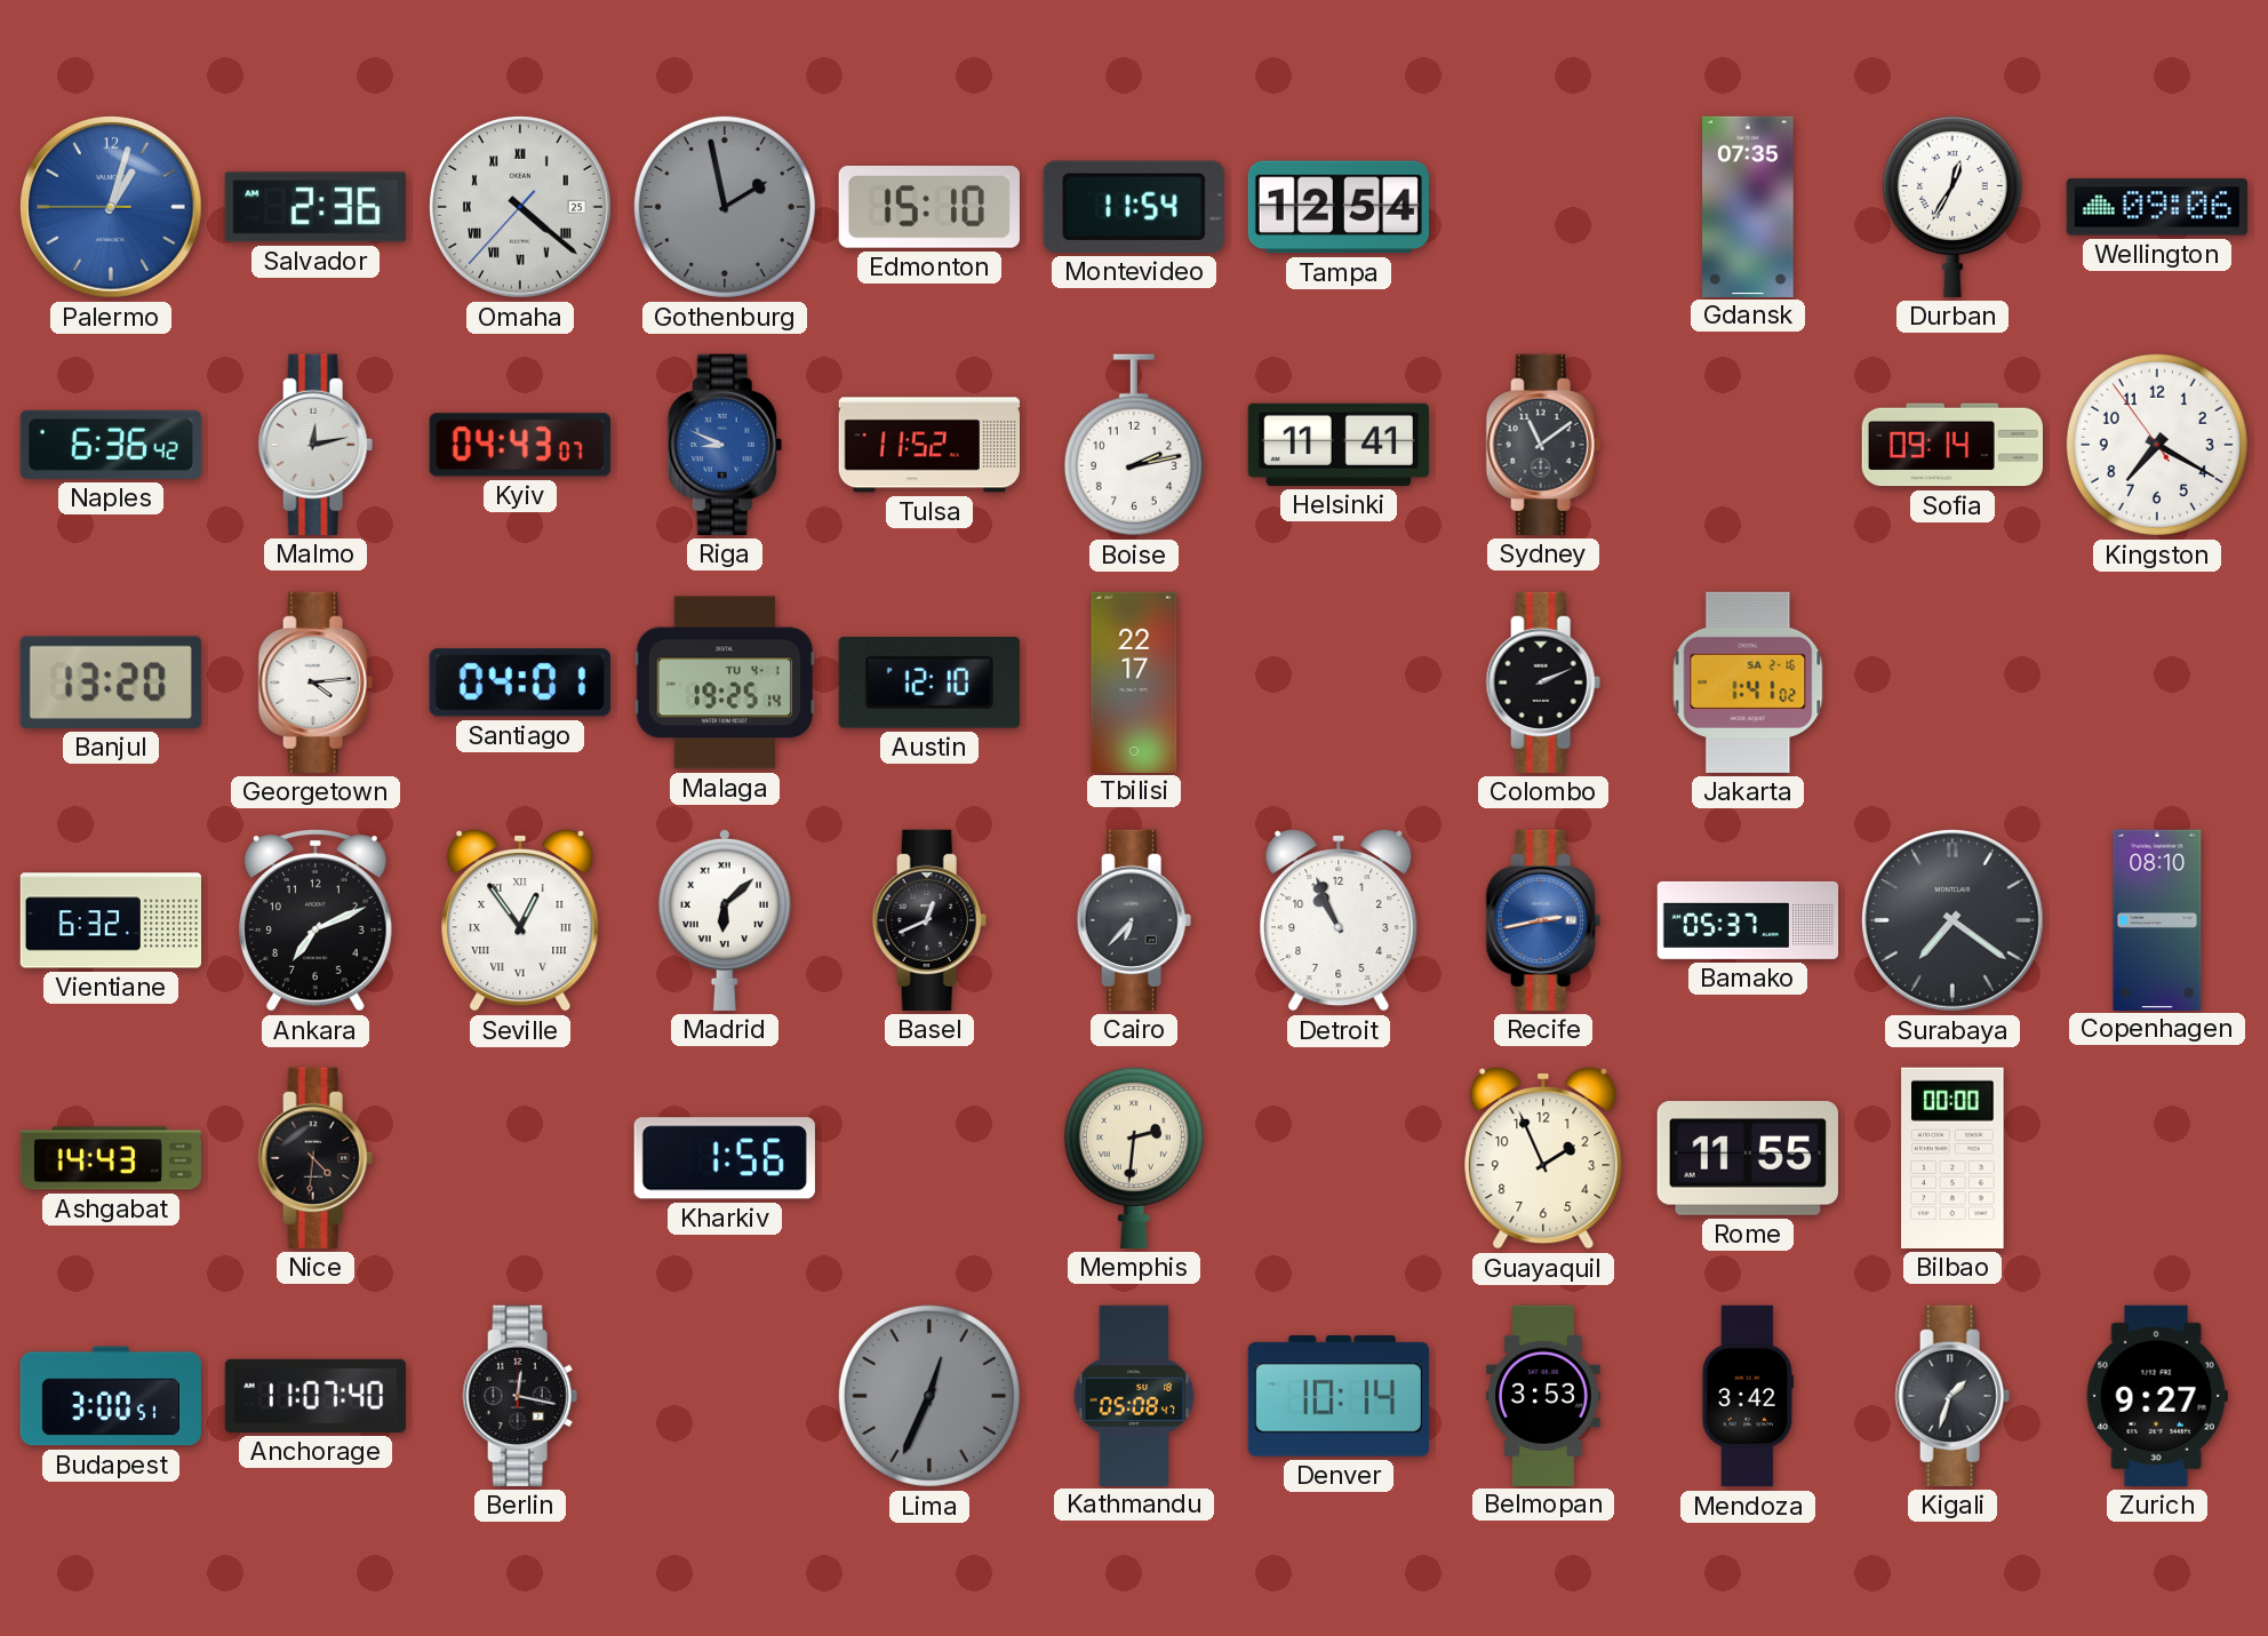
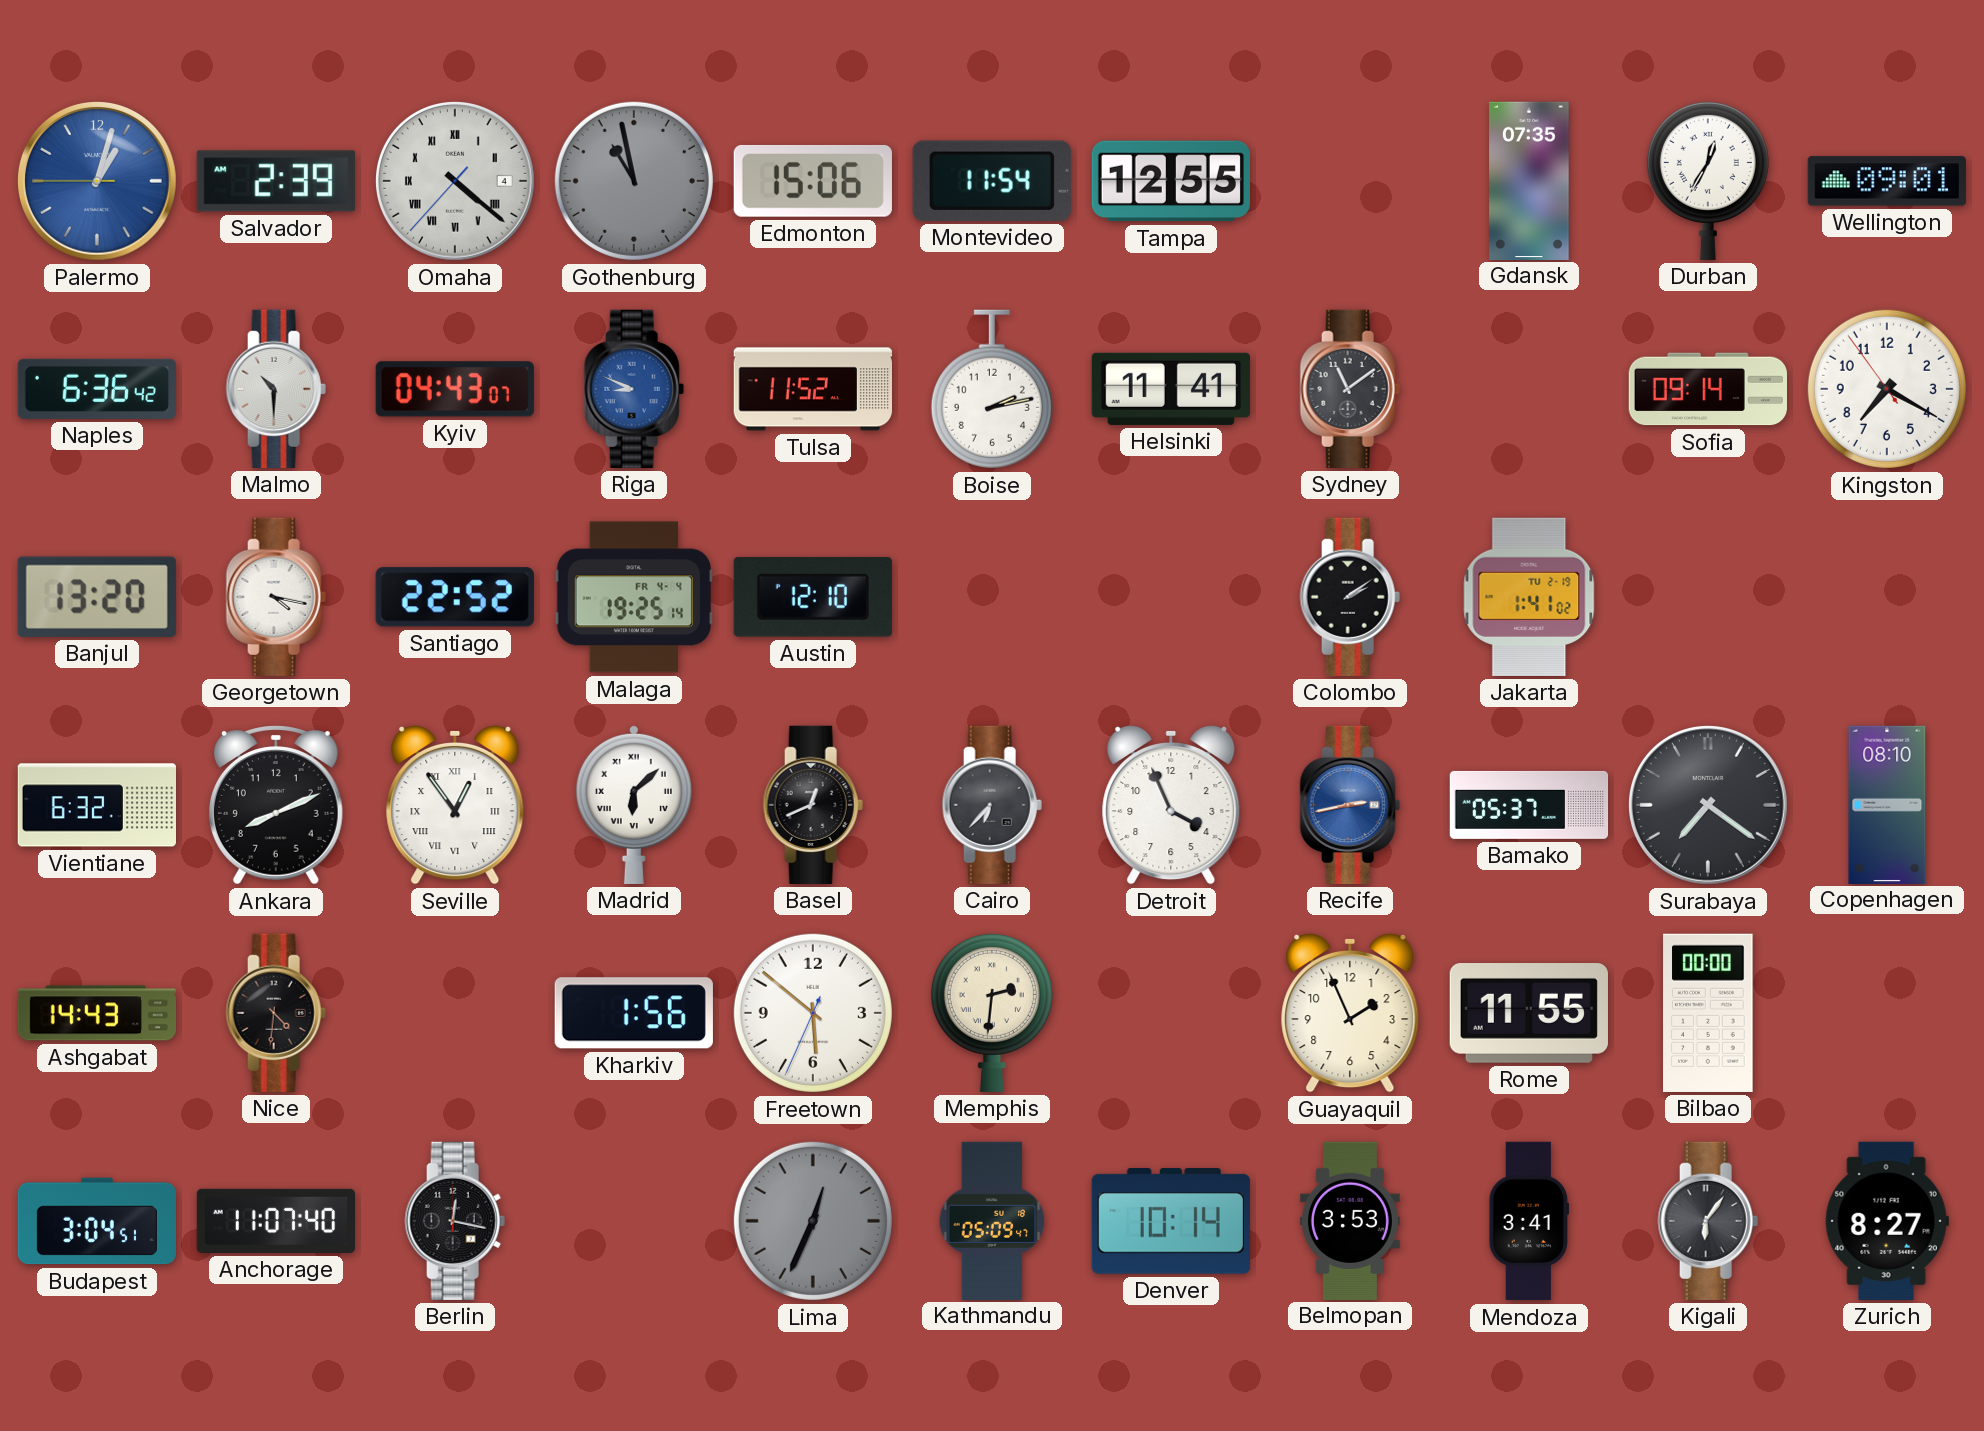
Salvador: 2:36 -> 2:39
Omaha date: 25 -> 4
Gothenburg: 1:58 -> 10:58
Edmonton: 15:10 -> 15:06
Tampa: 12:54 -> 12:55
Wellington: 09:06 -> 09:01
Malmo: 12:13 -> 10:30
Georgetown: 4:14 -> 4:17
Santiago: 04:01 -> 22:52
Malaga date: TU 4-1 -> FR 4-4
Tbilisi: 22:17 -> none
Colombo: 2:11 -> 2:09
Jakarta date: SA 2-16 -> TU 2-19
Ankara: 7:11 -> 8:11
Detroit: 10:56 -> 3:56
Freetown: none -> 5:51
Budapest: 3:00 -> 3:04
Kathmandu: 05:08 -> 05:09
Mendoza: 3:42 -> 3:41
Kigali: 1:33 -> 6:06
Zurich: 9:27 -> 8:27
